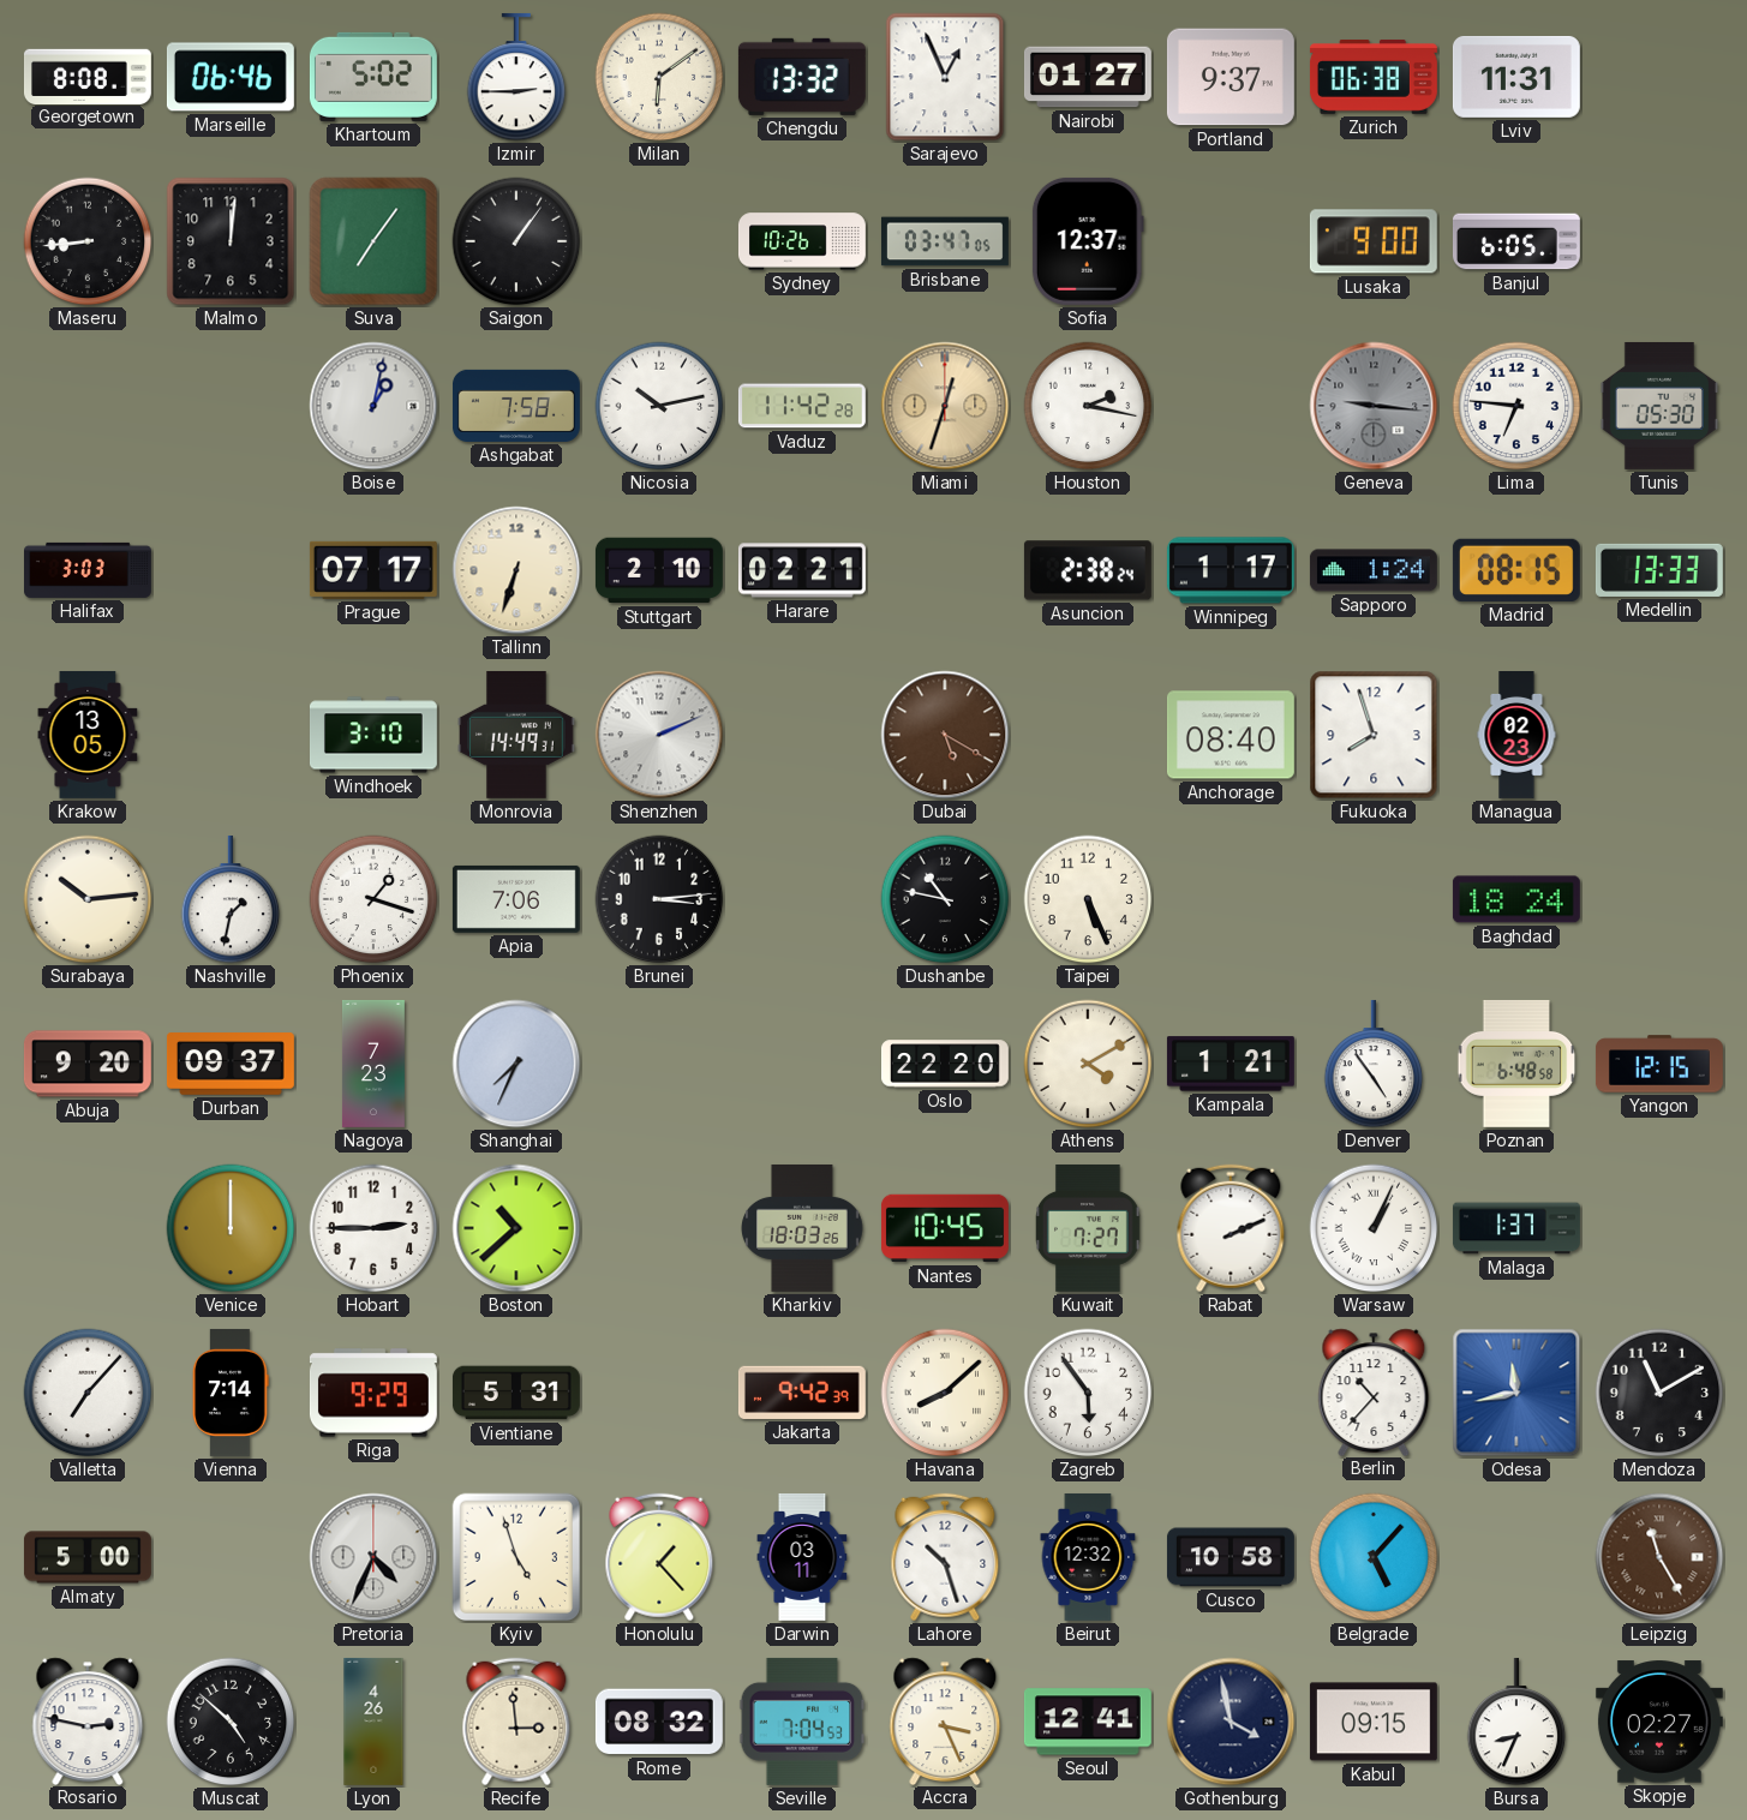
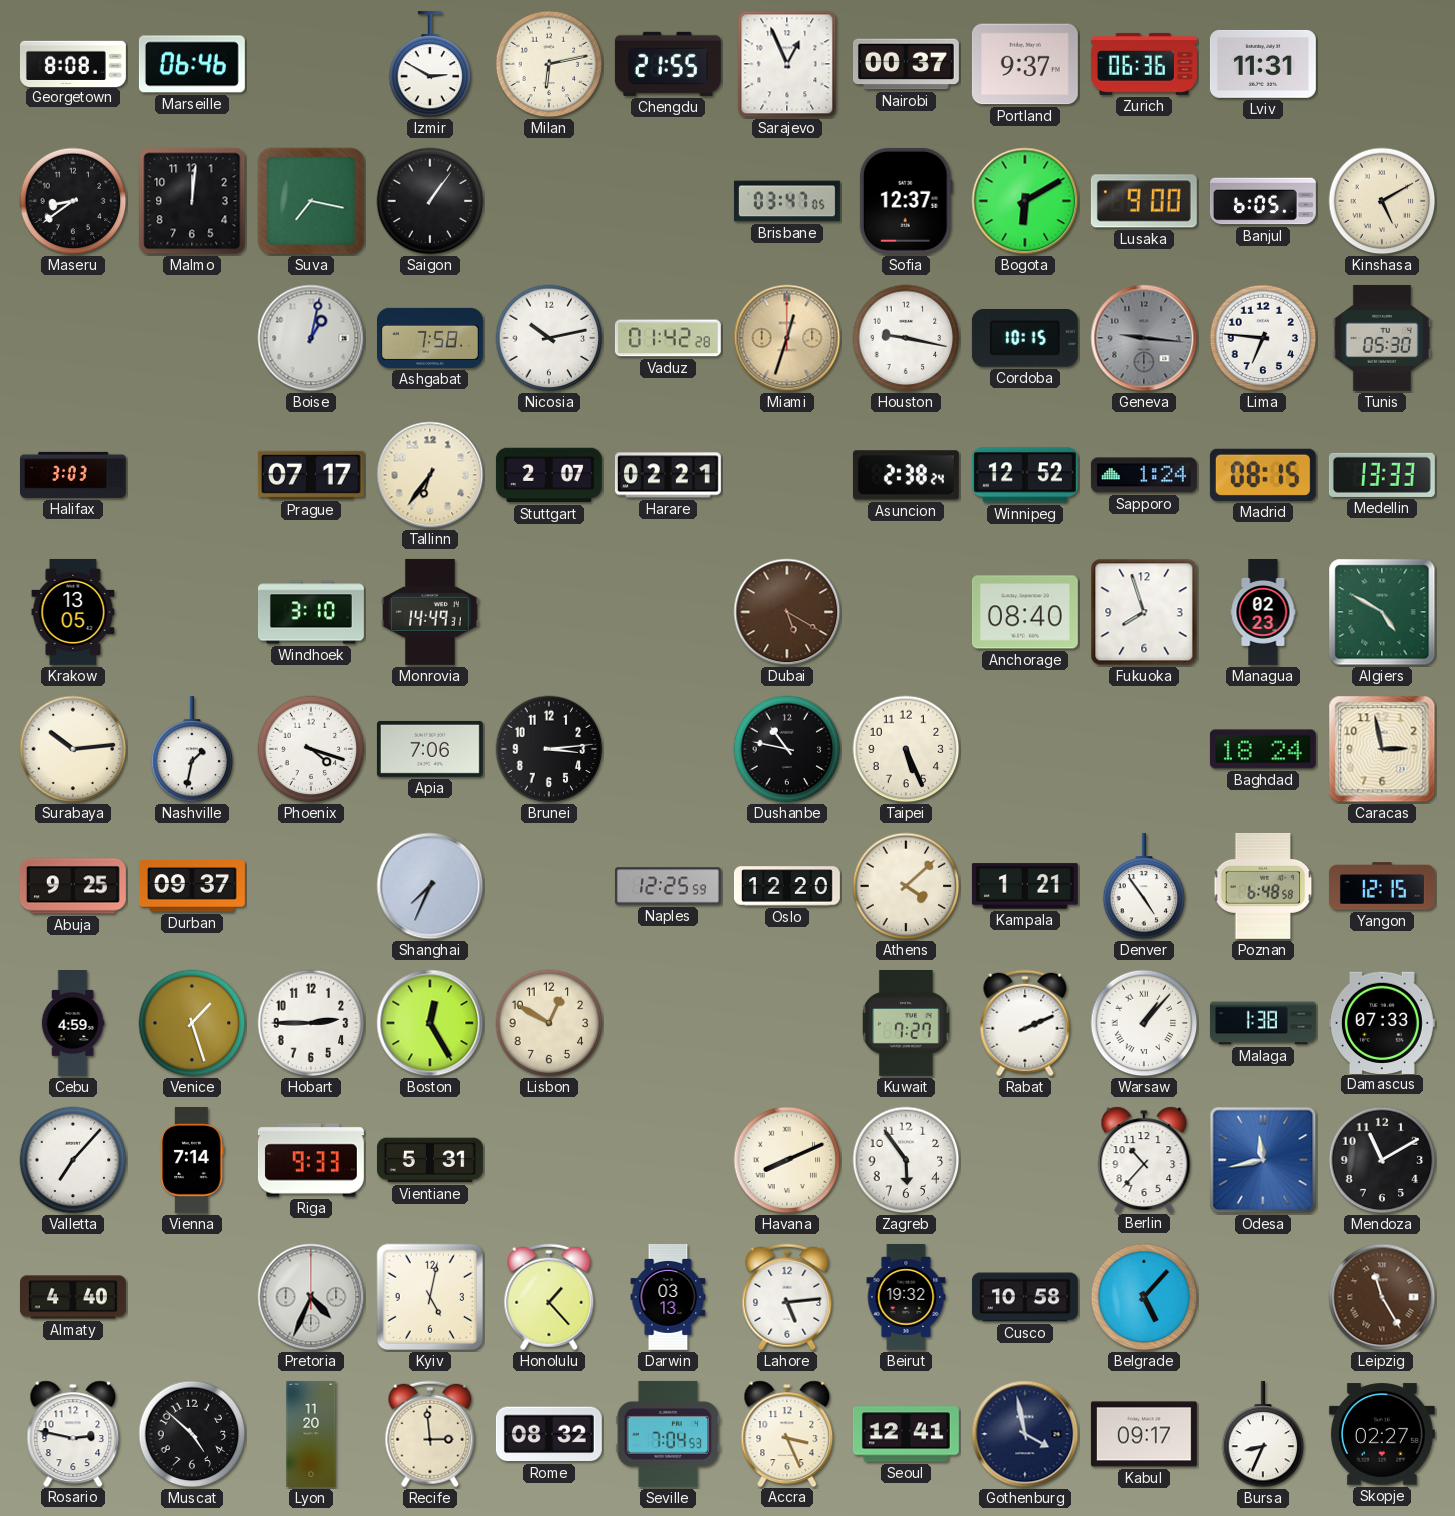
Khartoum: 5:02 -> none
Izmir: 2:45 -> 2:50
Milan: 6:09 -> 6:13
Chengdu: 13:32 -> 21:55
Nairobi: 01:27 -> 00:37
Zurich: 06:38 -> 06:36
Maseru: 8:44 -> 8:39
Suva: 7:06 -> 7:17
Sydney: 10:26 -> none
Bogota: none -> 6:10
Kinshasa: none -> 5:10
Vaduz: 11:42 -> 01:42
Houston: 2:17 -> 9:17
Cordoba: none -> 10:15
Tallinn: 6:33 -> 6:36
Stuttgart: 2:10 -> 2:07
Winnipeg: 1:17 -> 12:52
Shenzhen: 2:11 -> none
Algiers: none -> 4:50
Phoenix: 1:18 -> 4:18
Caracas: none -> 2:58
Abuja: 9:20 -> 9:25
Nagoya: 7:23 -> none
Naples: none -> 12:25
Oslo: 22:20 -> 12:20
Athens: 4:10 -> 4:08
Cebu: none -> 4:59
Venice: 12:00 -> 1:27
Boston: 10:38 -> 12:25
Lisbon: none -> 12:50
Kharkiv: 18:03 -> none
Nantes: 10:45 -> none
Warsaw: 1:04 -> 1:07
Malaga: 1:37 -> 1:38
Damascus: none -> 07:33
Riga: 9:29 -> 9:33
Jakarta: 9:42 -> none
Havana: 8:08 -> 8:11
Almaty: 5:00 -> 4:40
Kyiv: 4:57 -> 5:02
Darwin: 03:11 -> 03:13
Lahore: 10:27 -> 5:14
Beirut: 12:32 -> 19:32
Lyon: 4:26 -> 11:20
Kabul: 09:15 -> 09:17
